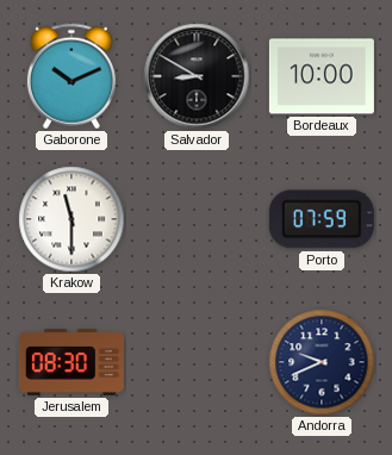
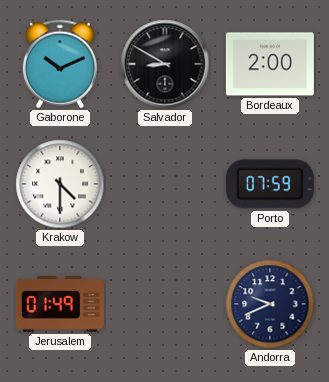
Bordeaux: 10:00 -> 2:00
Krakow: 11:30 -> 4:30
Jerusalem: 08:30 -> 01:49
